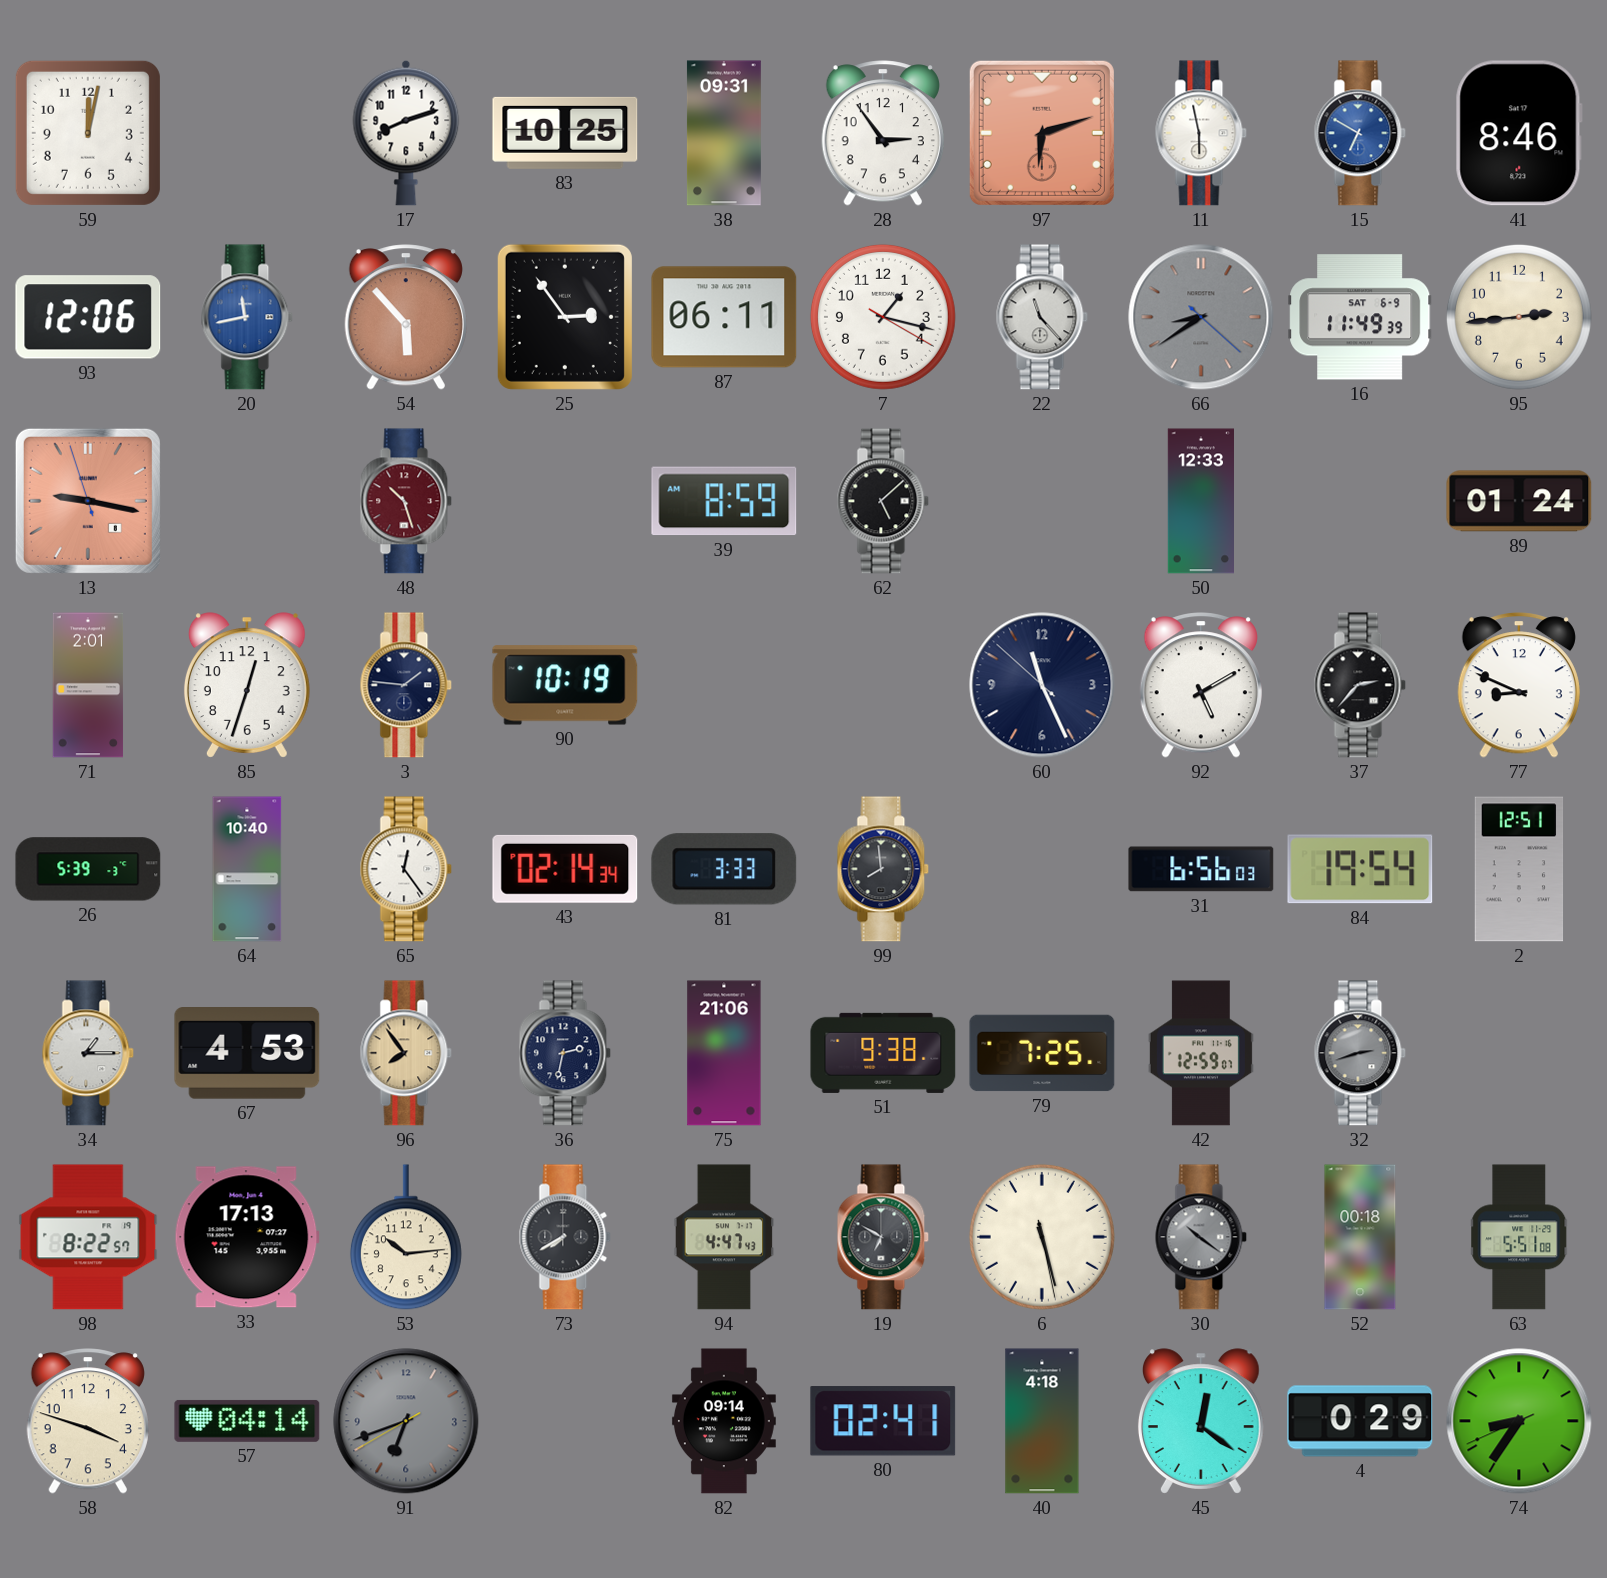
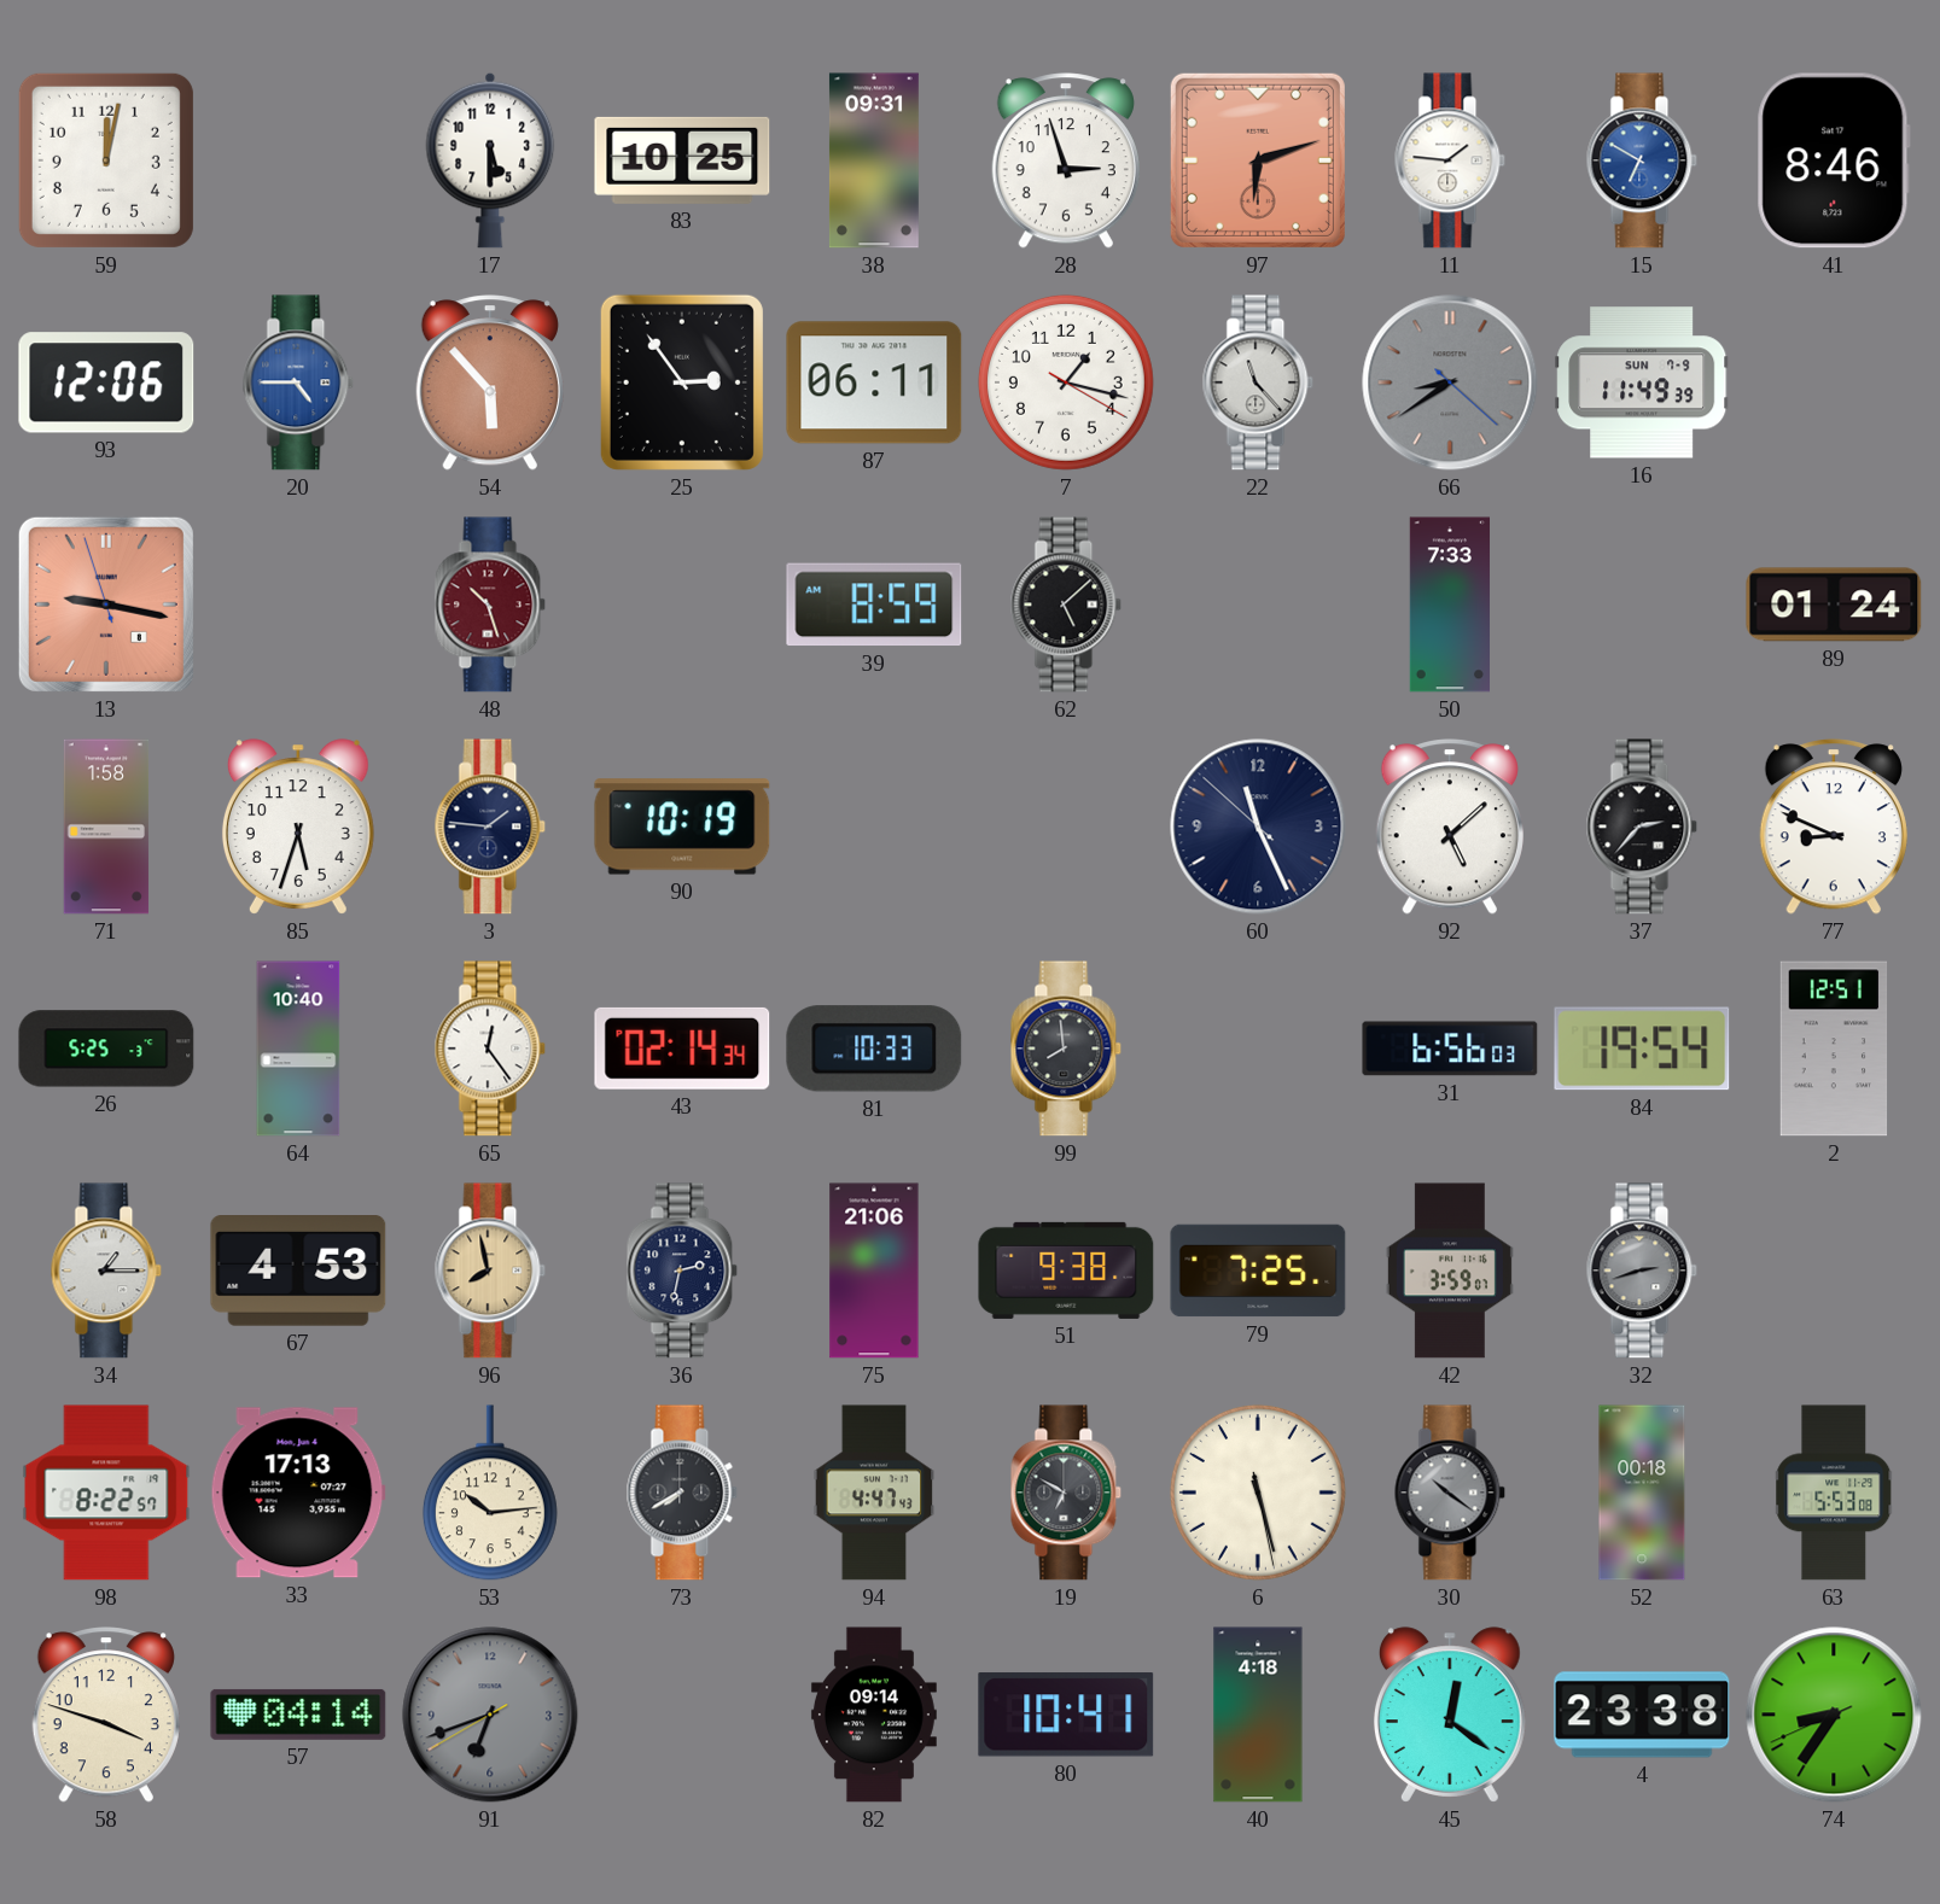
17: 8:12 -> 5:30
28: 2:54 -> 2:57
11: 5:58 -> 1:46
20: 11:43 -> 4:45
16 date: SAT 6-9 -> SUN 7-9
95: 2:44 -> none
50: 12:33 -> 7:33
71: 2:01 -> 1:58
85: 12:33 -> 5:33
92: 5:10 -> 5:08
26: 5:39 -> 5:25
81: 3:33 -> 10:33
96: 7:54 -> 7:58
42: 12:59 -> 3:59
63: 5:51 -> 5:53
80: 02:41 -> 10:41
4: 0:29 -> 23:38
